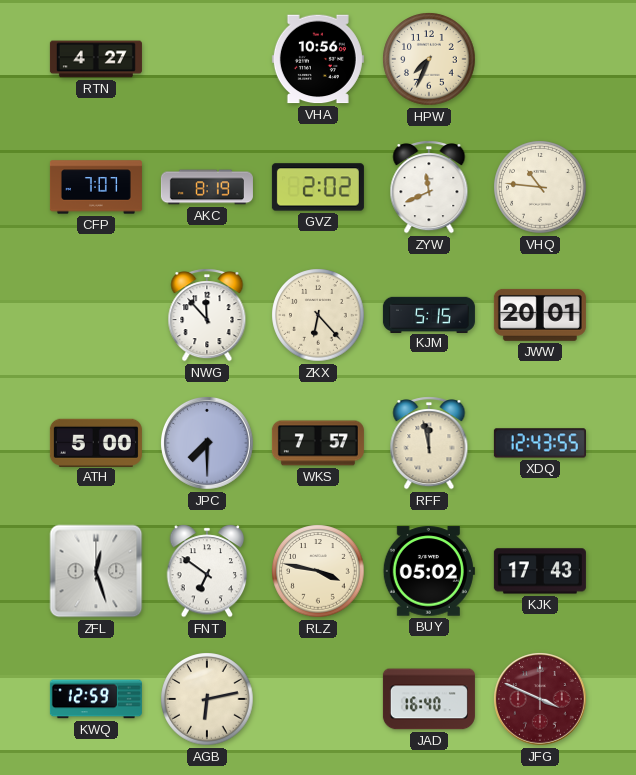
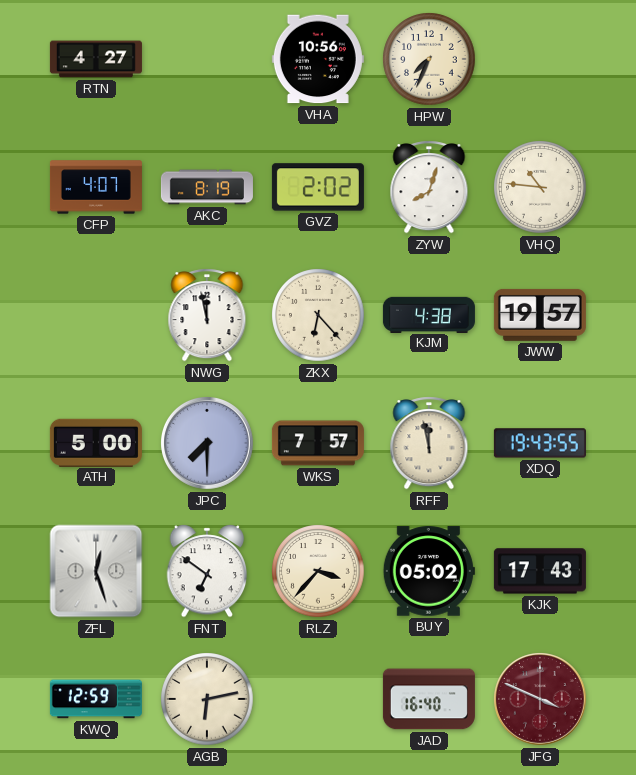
CFP: 7:07 -> 4:07
ZYW: 11:41 -> 8:03
NWG: 11:53 -> 11:58
KJM: 5:15 -> 4:38
JWW: 20:01 -> 19:57
XDQ: 12:43 -> 19:43
RLZ: 3:47 -> 3:37
